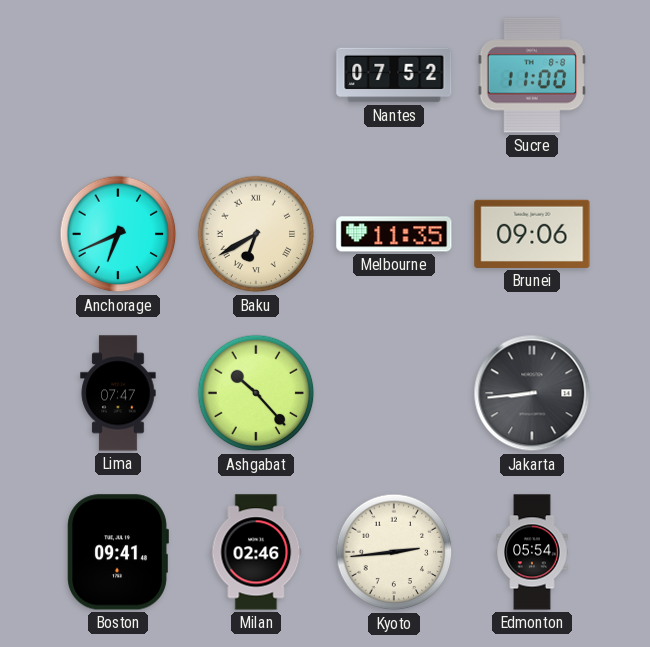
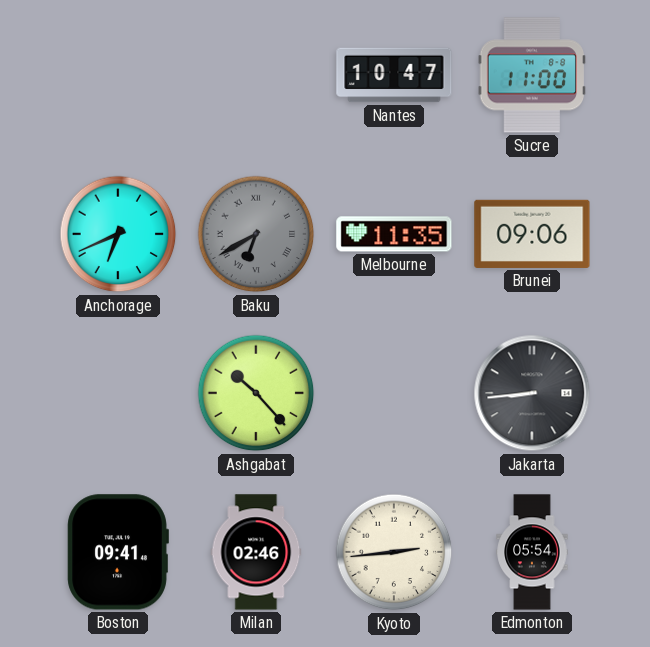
Nantes: 07:52 -> 10:47
Baku dial: cream -> grey
Lima: 07:47 -> none
